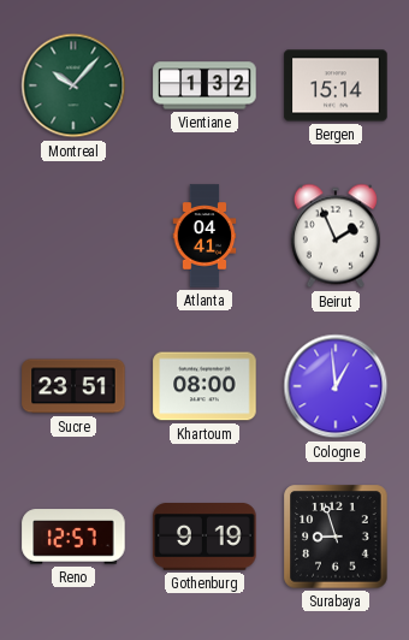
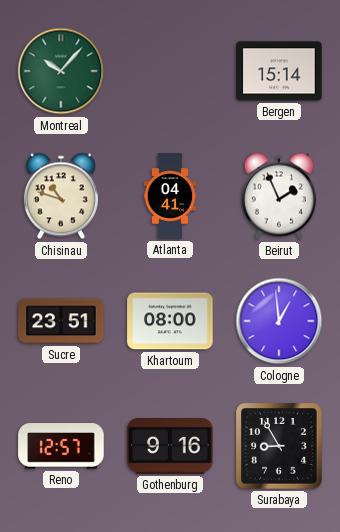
Vientiane: 1:32 -> none
Chisinau: none -> 10:48
Gothenburg: 9:19 -> 9:16
Surabaya: 8:57 -> 8:55
